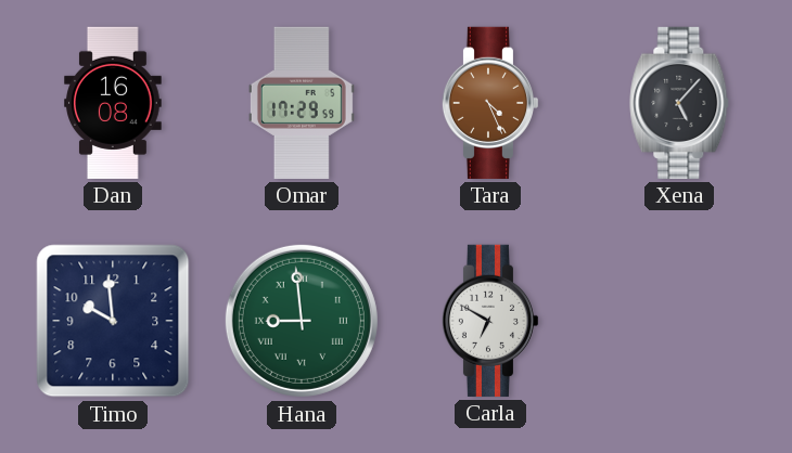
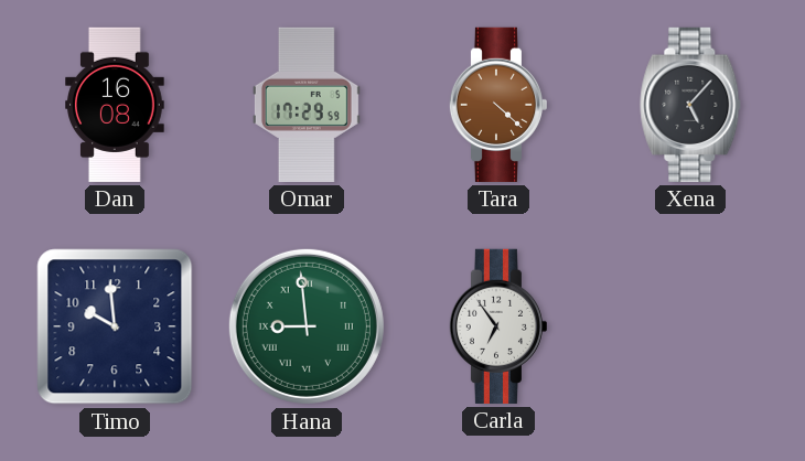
Tara: 4:26 -> 4:22
Carla: 6:50 -> 6:54
